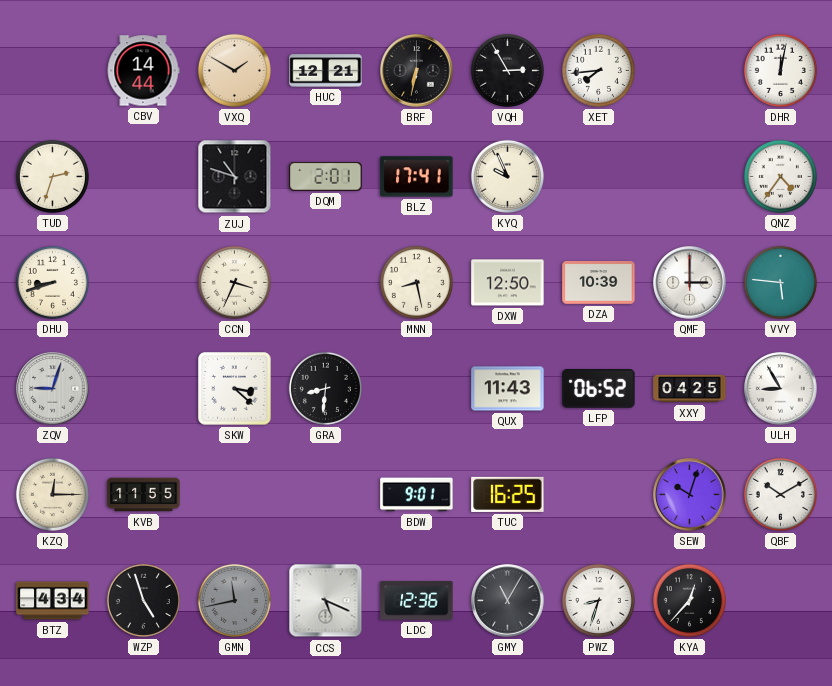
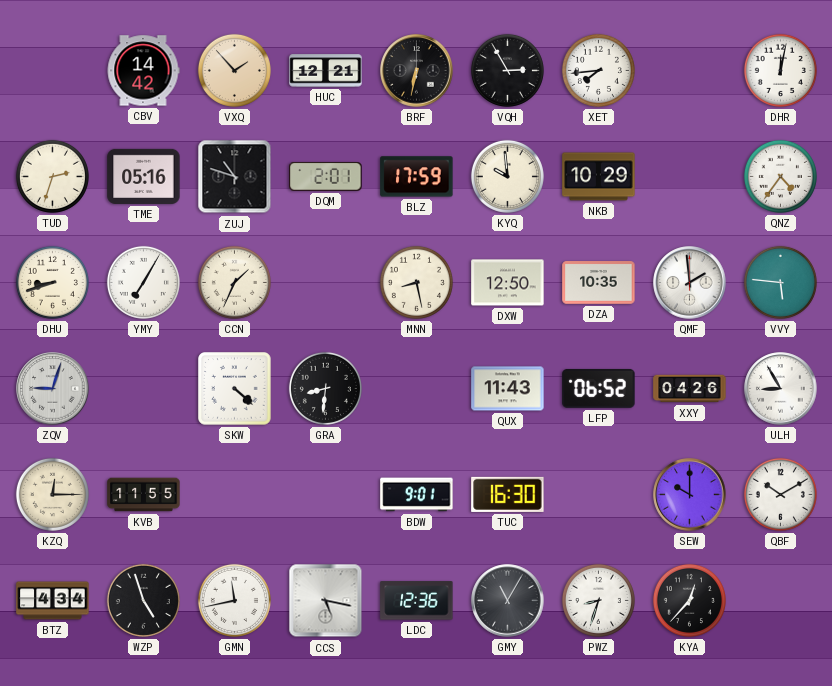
CBV: 14:44 -> 14:42
VXQ: 1:50 -> 1:53
TME: none -> 05:16
BLZ: 17:41 -> 17:59
KYQ: 9:56 -> 9:59
NKB: none -> 10:29
YMY: none -> 7:05
CCN: 3:34 -> 1:34
DZA: 10:39 -> 10:35
QMF: 3:00 -> 1:59
SKW: 3:22 -> 4:22
XXY: 04:25 -> 04:26
TUC: 16:25 -> 16:30
SEW: 10:03 -> 10:00
GMN dial: grey -> white
CCS: 5:19 -> 5:17
